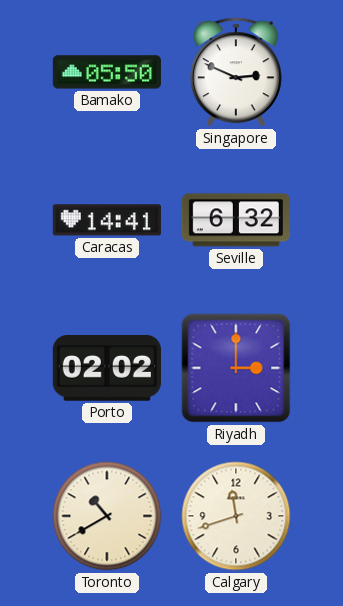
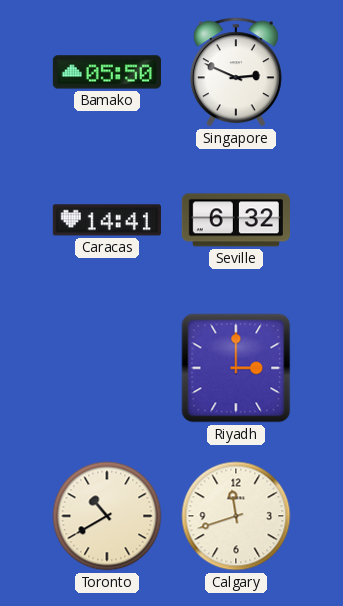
Porto: 02:02 -> none
